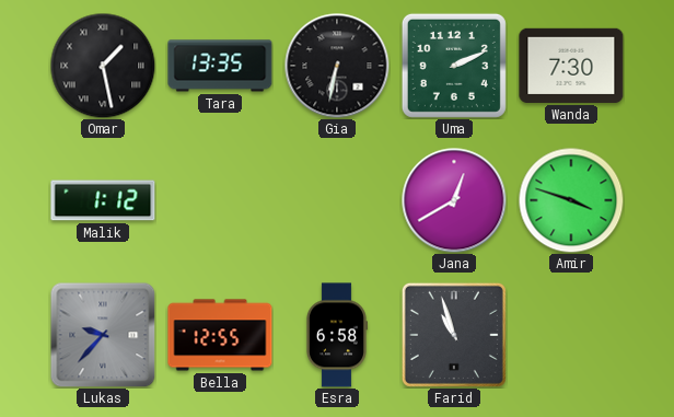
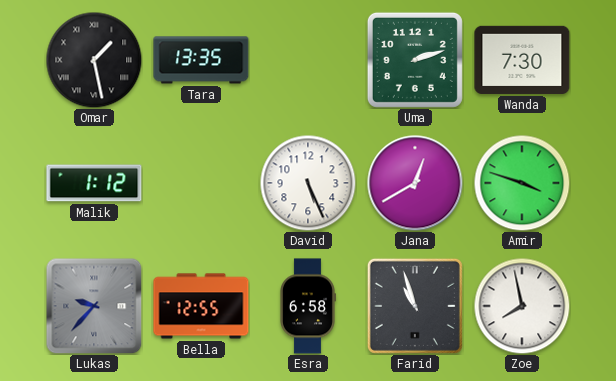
Gia: 6:32 -> none
Uma: 2:11 -> 2:12
David: none -> 5:26
Zoe: none -> 7:58
